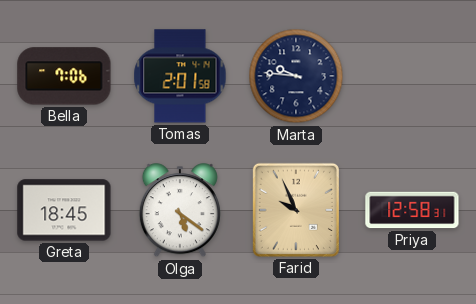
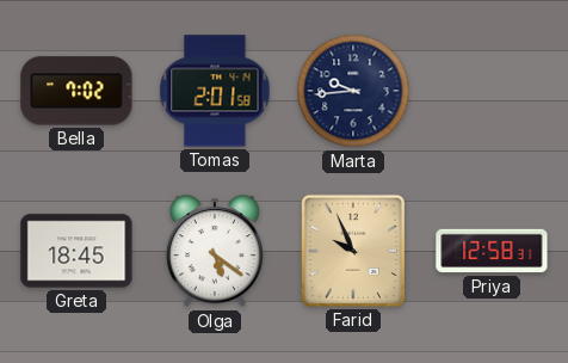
Bella: 7:06 -> 7:02
Marta: 9:46 -> 9:44
